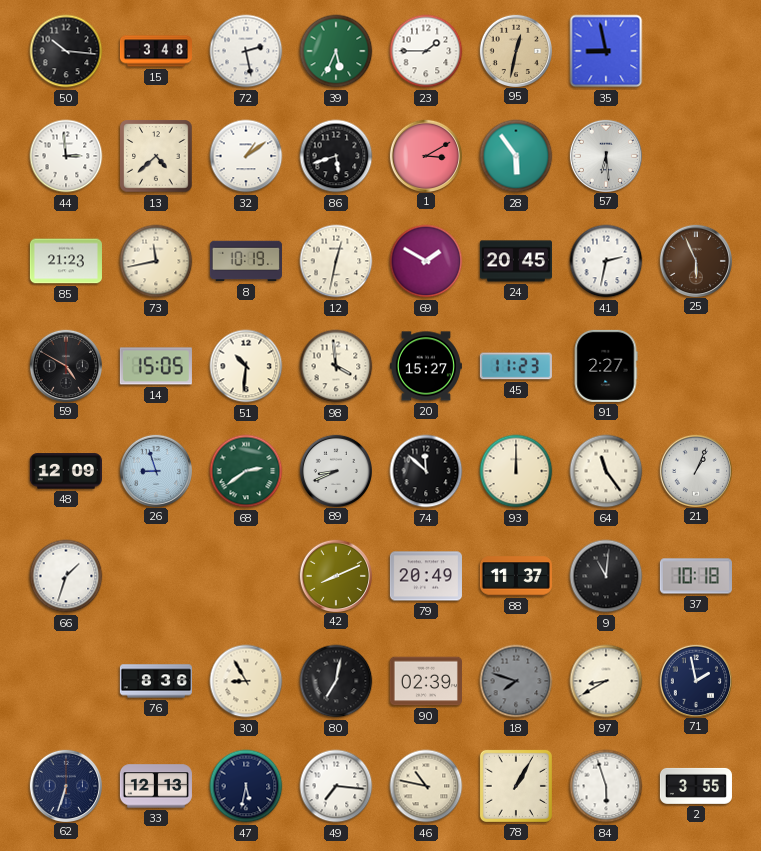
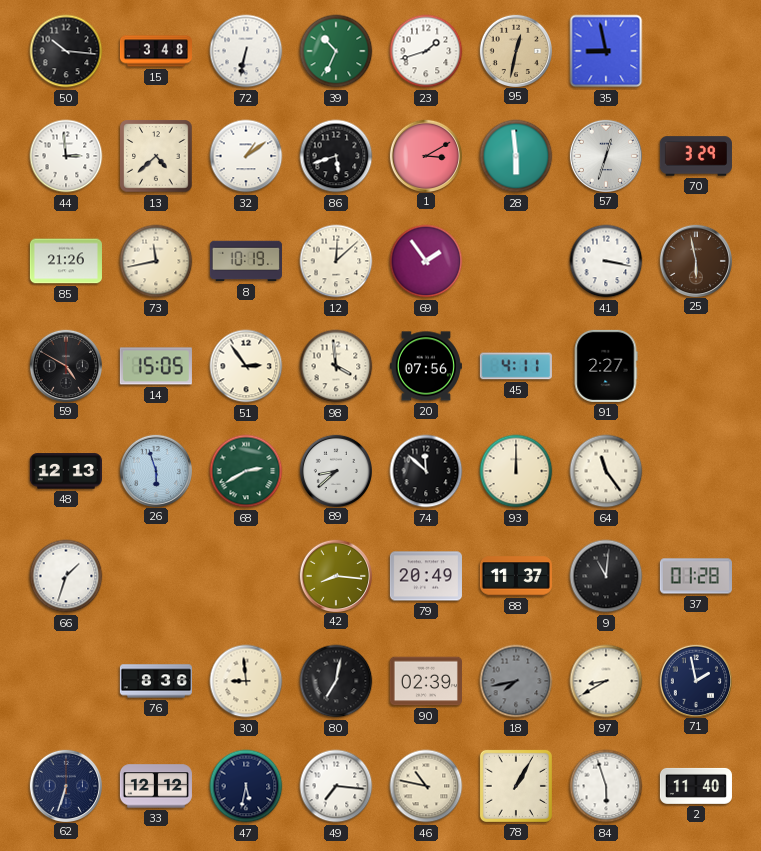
72: 2:28 -> 6:32
39: 5:34 -> 10:34
23: 1:45 -> 1:42
28: 5:54 -> 5:59
57: 6:29 -> 12:33
70: none -> 3:29
85: 21:23 -> 21:26
12: 12:32 -> 12:08
69: 1:50 -> 1:54
24: 20:45 -> none
41: 2:32 -> 3:17
25: 5:56 -> 5:58
51: 10:31 -> 2:54
20: 15:27 -> 07:56
45: 11:23 -> 4:11
48: 12:09 -> 12:13
26: 8:57 -> 5:57
68: 2:39 -> 2:40
89: 8:41 -> 8:38
21: 1:04 -> none
42: 8:11 -> 8:16
37: 10:18 -> 01:28
30: 8:55 -> 8:59
18: 7:48 -> 7:43
33: 12:13 -> 12:12
2: 3:55 -> 11:40
